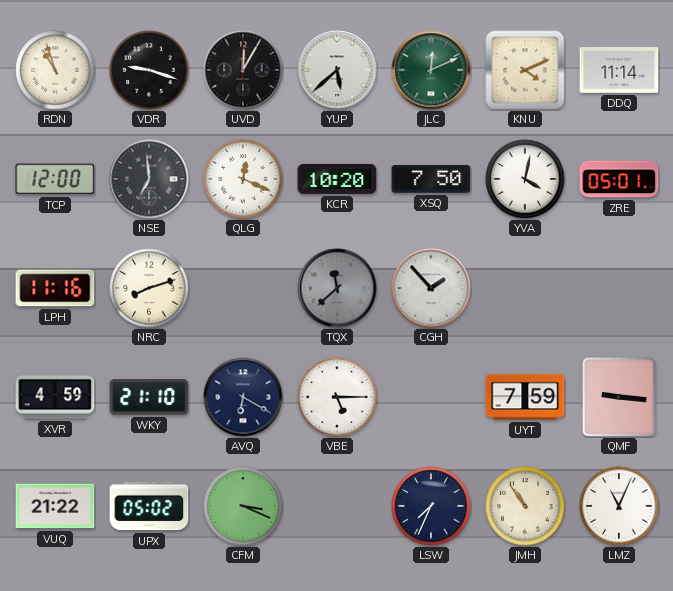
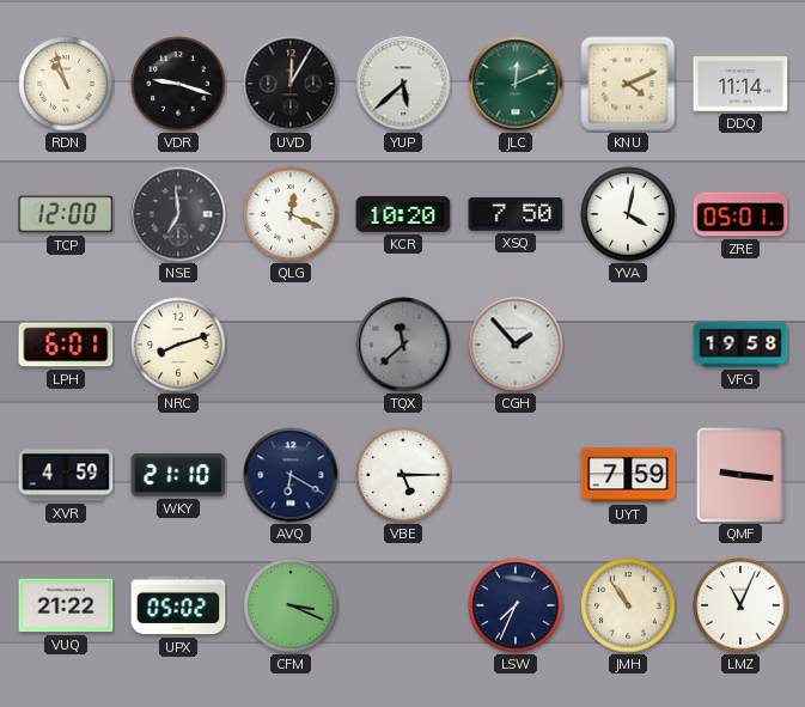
LPH: 11:16 -> 6:01
VFG: none -> 19:58
